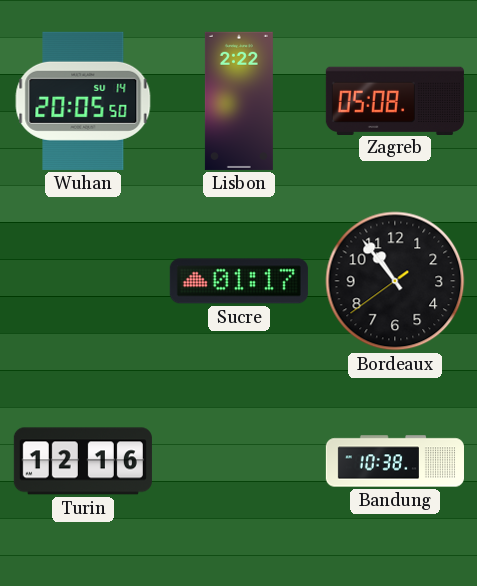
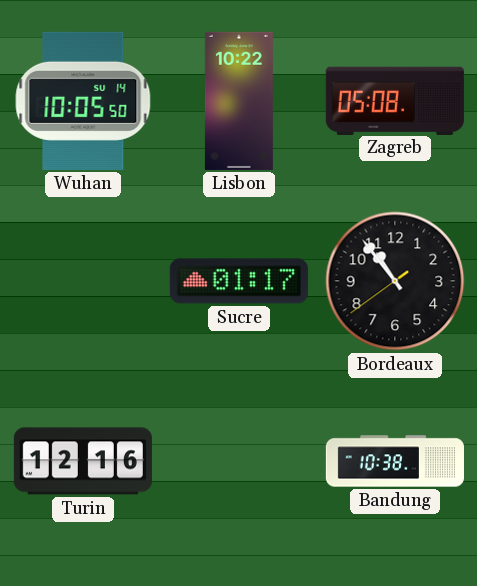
Wuhan: 20:05 -> 10:05
Lisbon: 2:22 -> 10:22
